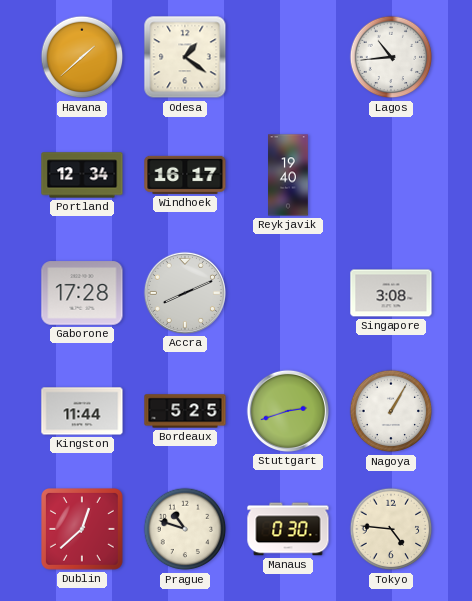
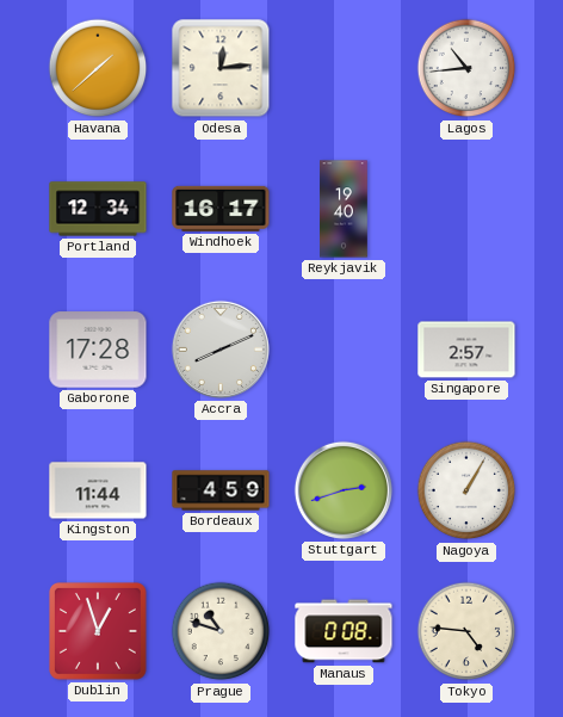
Odesa: 1:21 -> 12:14
Singapore: 3:08 -> 2:57
Bordeaux: 5:25 -> 4:59
Dublin: 12:38 -> 12:57
Manaus: 0:30 -> 0:08
